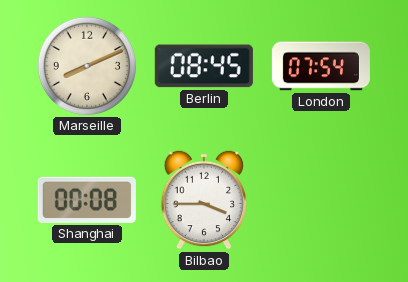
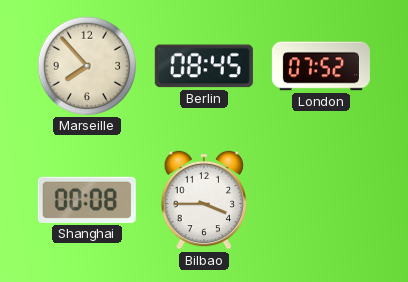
Marseille: 8:11 -> 7:53
London: 07:54 -> 07:52
